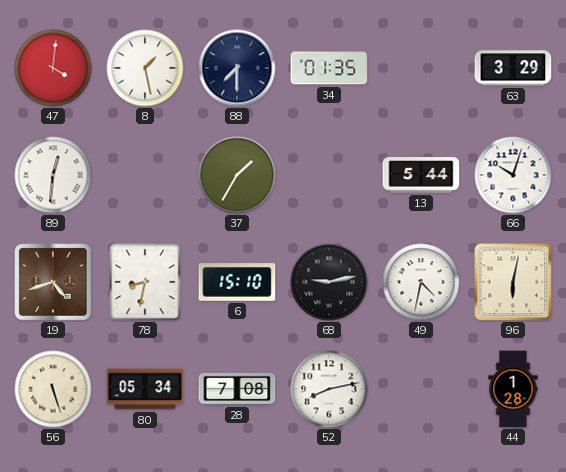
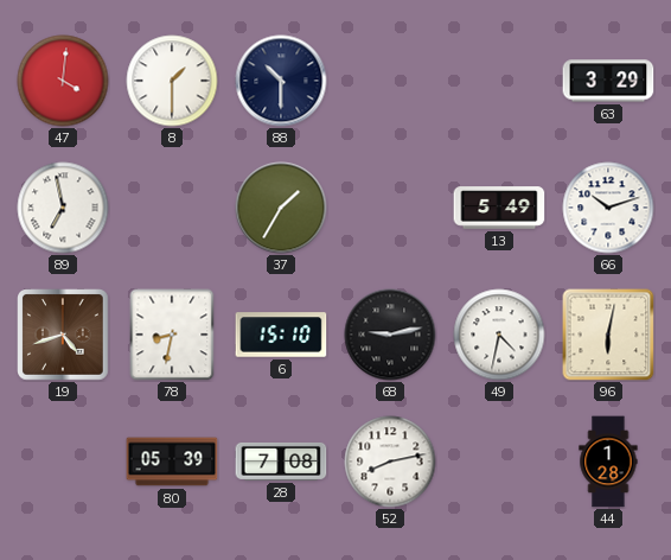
8: 1:28 -> 1:30
88: 7:30 -> 10:30
34: 01:35 -> none
89: 12:31 -> 6:58
13: 5:44 -> 5:49
66: 10:03 -> 10:12
56: 5:27 -> none
80: 05:34 -> 05:39
